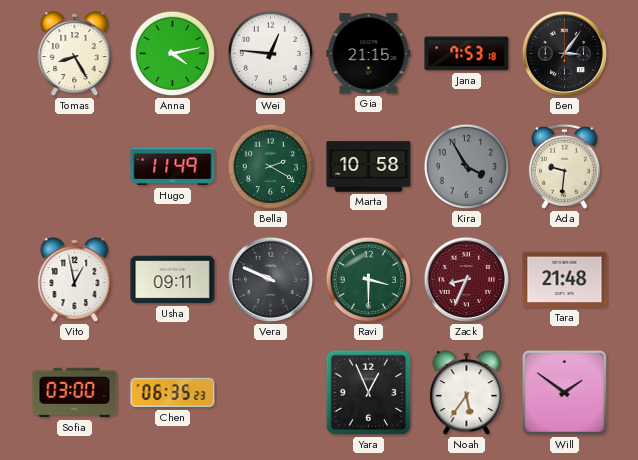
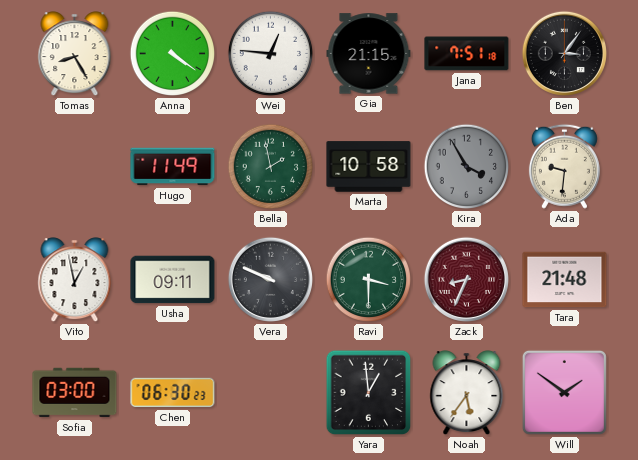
Anna: 4:13 -> 4:21
Jana: 7:53 -> 7:51
Bella: 2:20 -> 1:58
Chen: 06:35 -> 06:30
Yara: 12:56 -> 12:59
